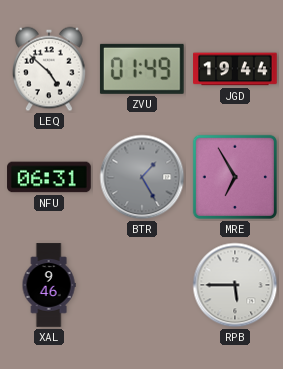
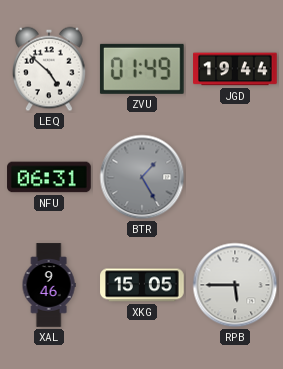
MRE: 6:55 -> none
XKG: none -> 15:05
